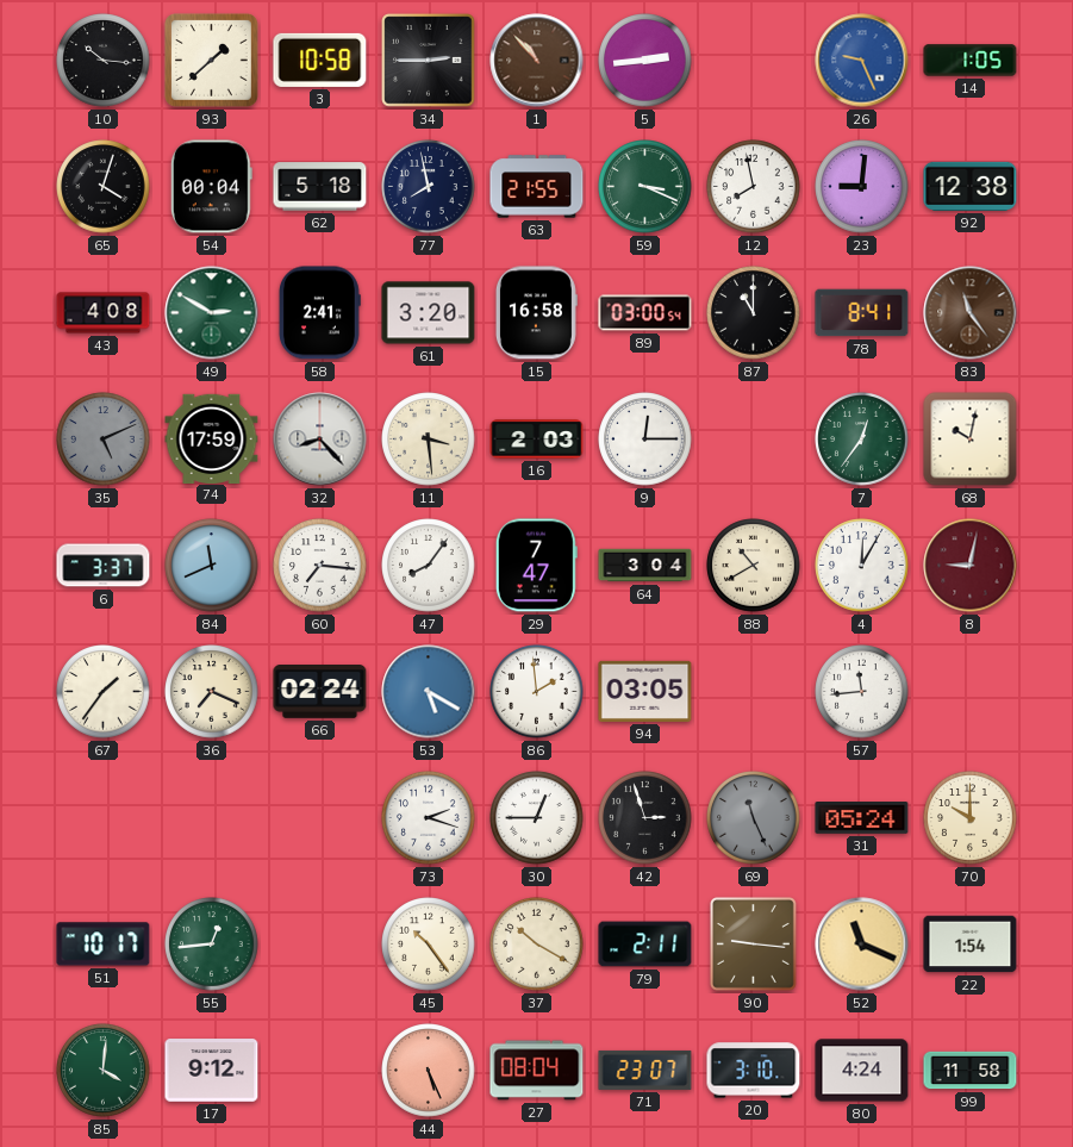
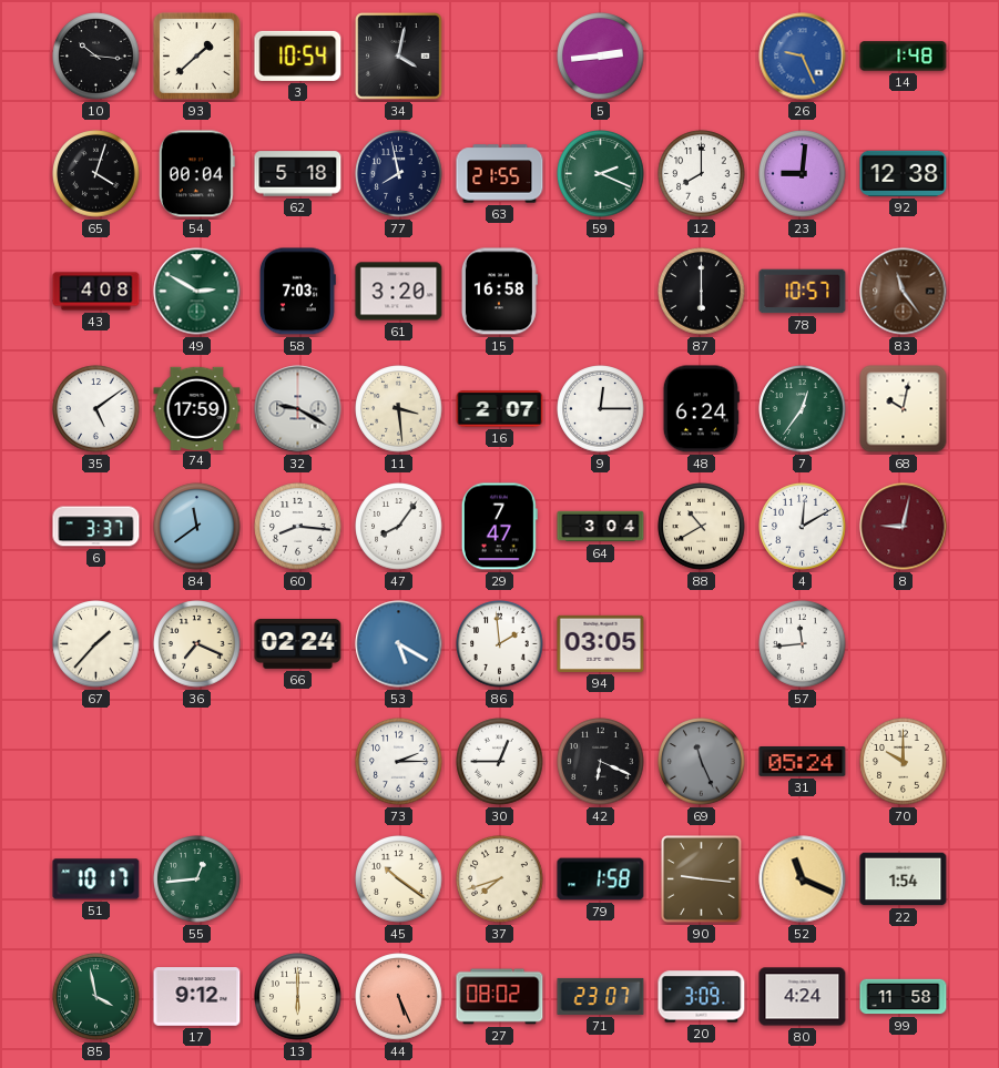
3: 10:58 -> 10:54
34: 2:45 -> 4:02
1: 10:53 -> none
14: 1:05 -> 1:48
59: 3:19 -> 2:19
12: 7:58 -> 8:00
58: 2:41 -> 7:03
89: 03:00 -> none
87: 11:00 -> 6:00
78: 8:41 -> 10:57
35: 5:11 -> 5:09
35 dial: grey -> white
32: 8:23 -> 9:20
16: 2:03 -> 2:07
48: none -> 6:24
84: 11:41 -> 11:39
60: 7:16 -> 8:16
4: 12:05 -> 12:10
67: 1:36 -> 1:37
73: 2:18 -> 2:15
42: 2:57 -> 6:19
45: 10:24 -> 10:21
37: 10:20 -> 7:42
79: 2:11 -> 1:58
85: 4:01 -> 3:58
13: none -> 6:00
27: 08:04 -> 08:02
20: 3:10 -> 3:09
